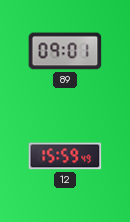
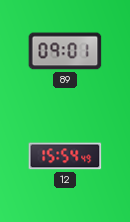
12: 15:59 -> 15:54
